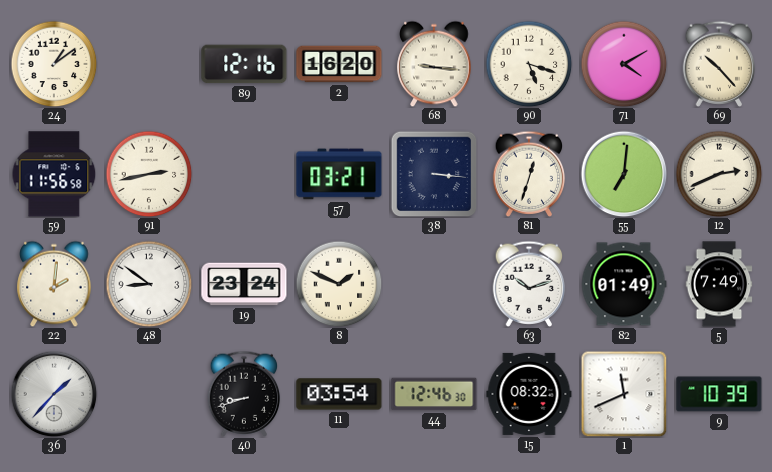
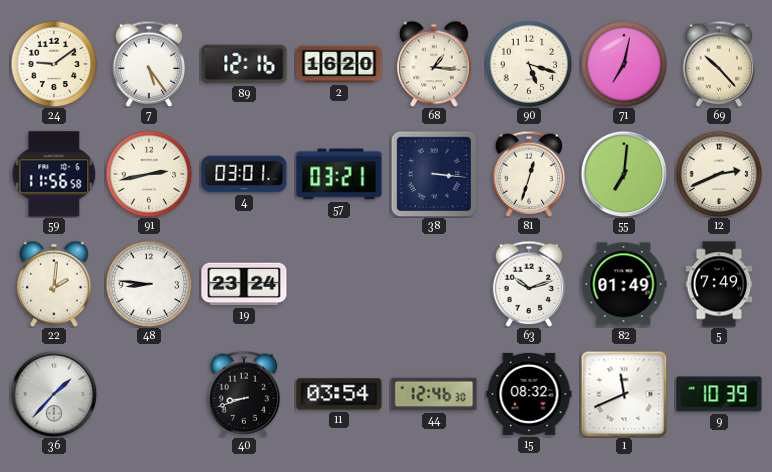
24: 1:09 -> 9:09
7: none -> 5:24
68: 9:16 -> 1:16
71: 4:10 -> 7:02
4: none -> 03:01
48: 8:51 -> 8:46
8: 1:49 -> none
